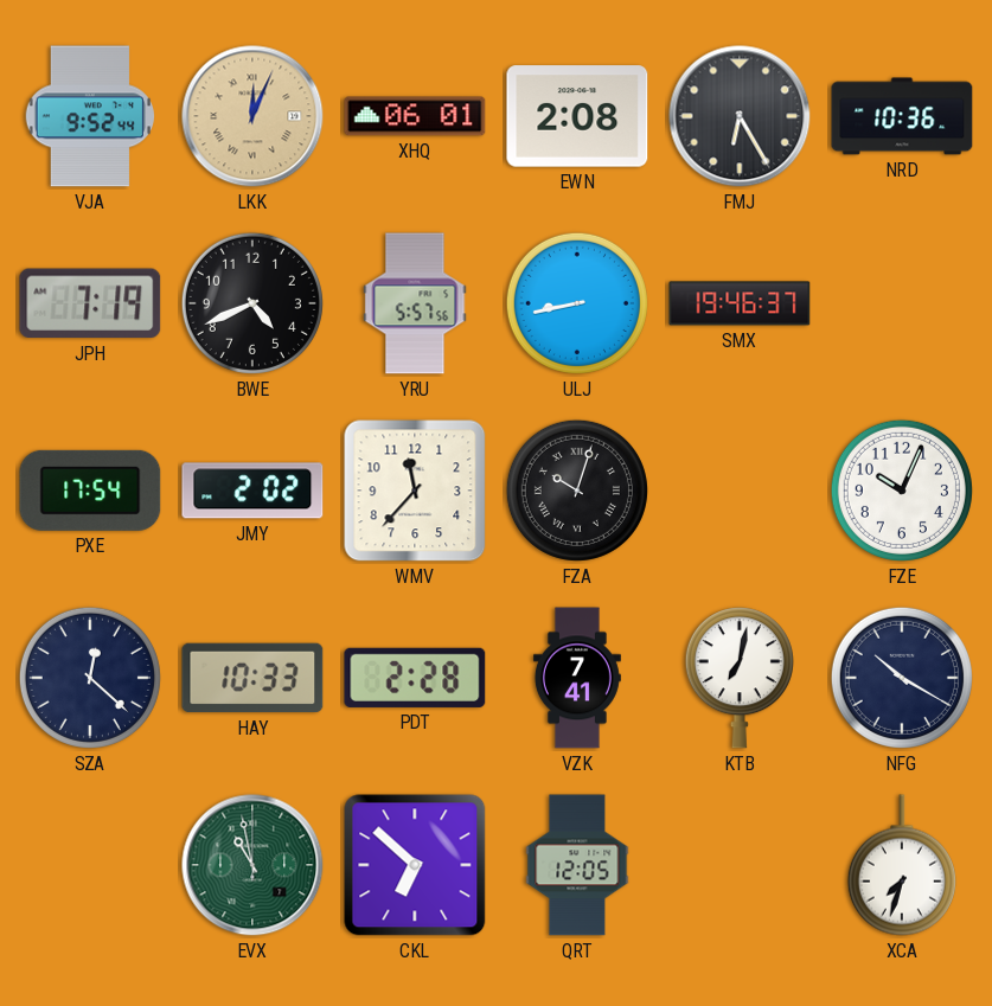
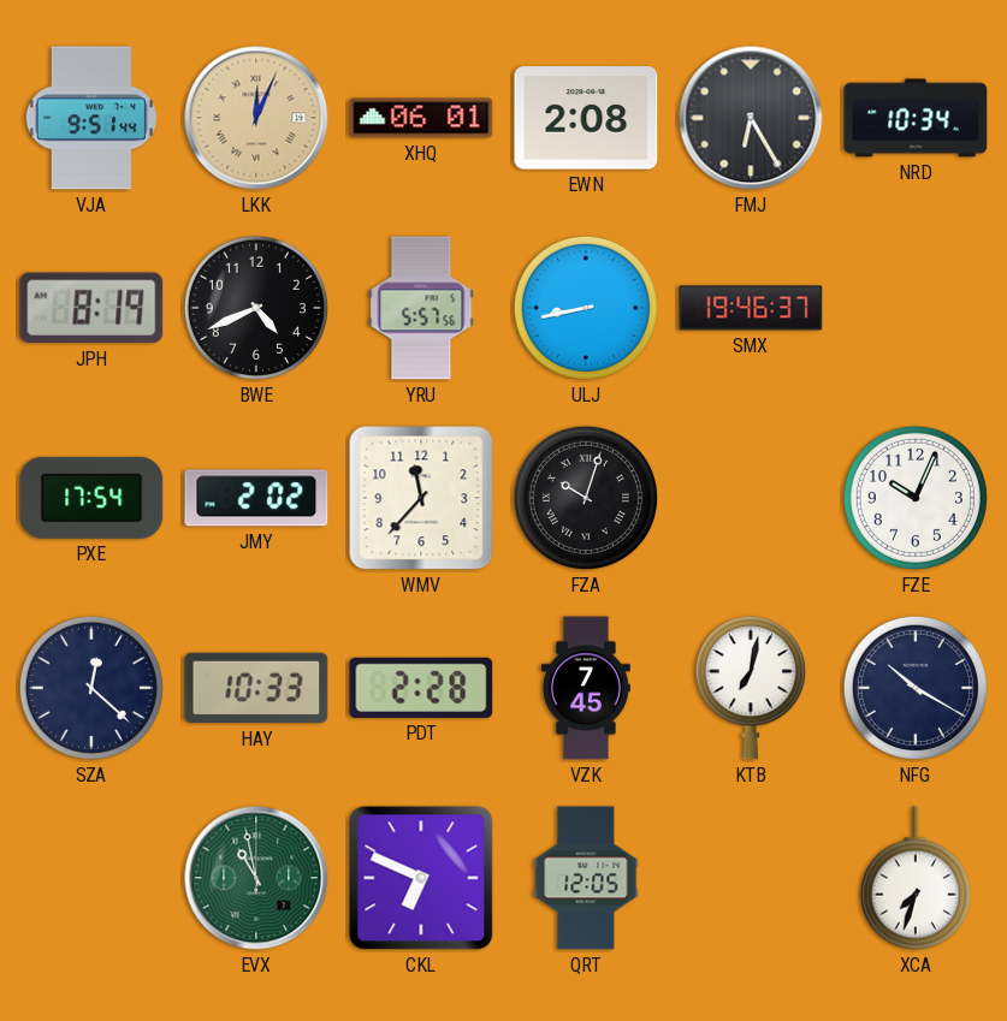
VJA: 9:52 -> 9:51
NRD: 10:36 -> 10:34
JPH: 7:19 -> 8:19
VZK: 7:41 -> 7:45
CKL: 6:52 -> 6:49
